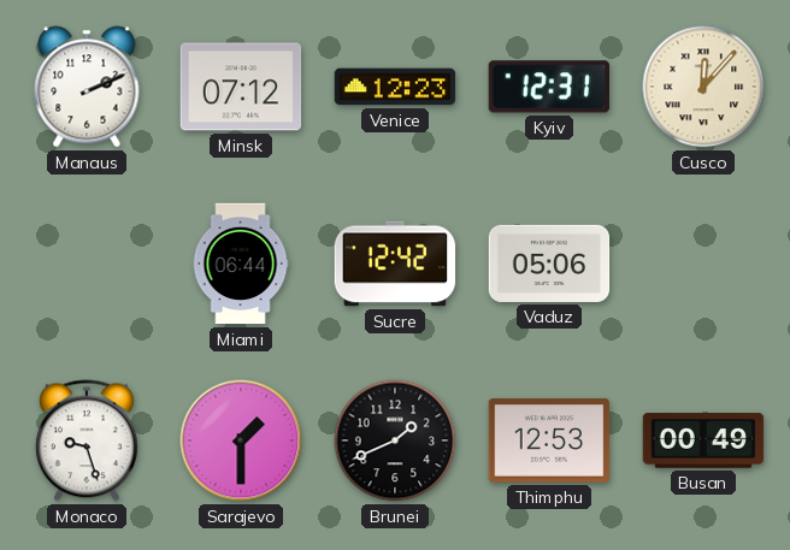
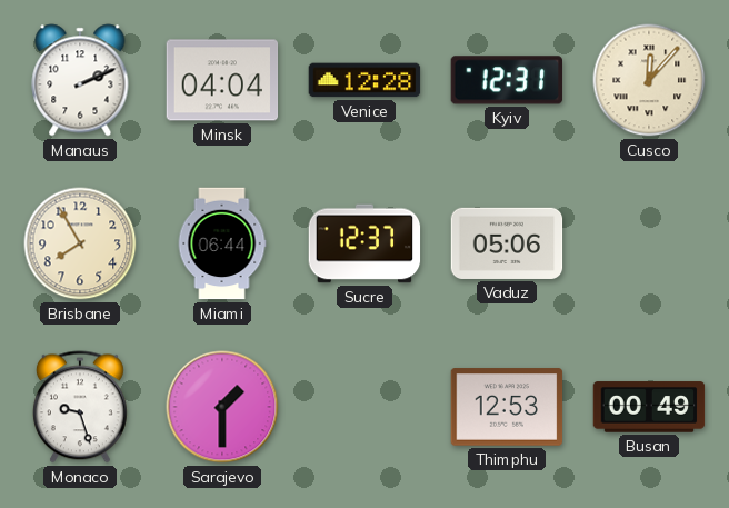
Minsk: 07:12 -> 04:04
Venice: 12:23 -> 12:28
Brisbane: none -> 7:55
Sucre: 12:42 -> 12:37
Brunei: 1:41 -> none
